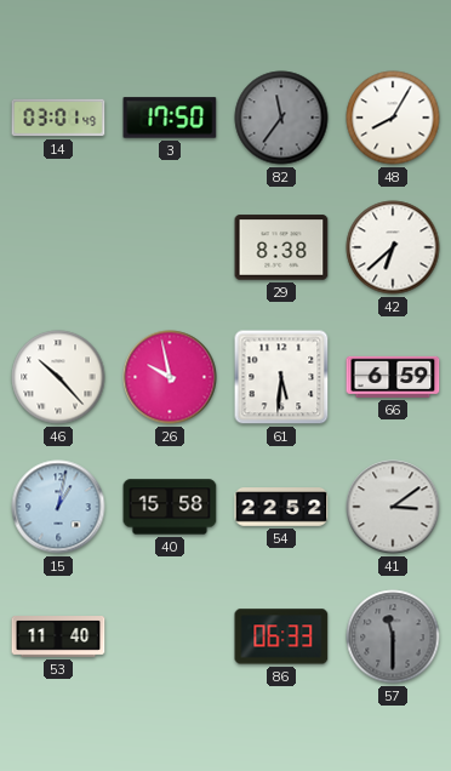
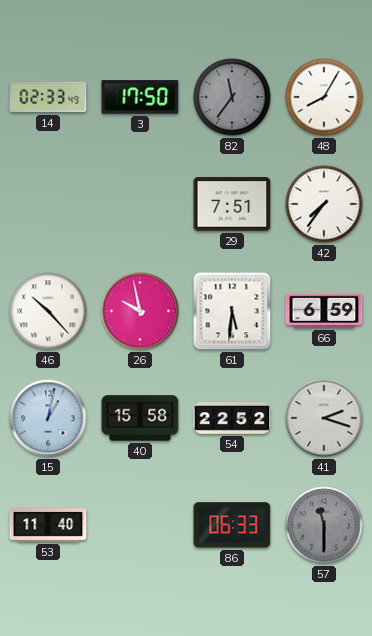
14: 03:01 -> 02:33
29: 8:38 -> 7:51
42: 6:38 -> 7:36
41: 3:09 -> 2:18
